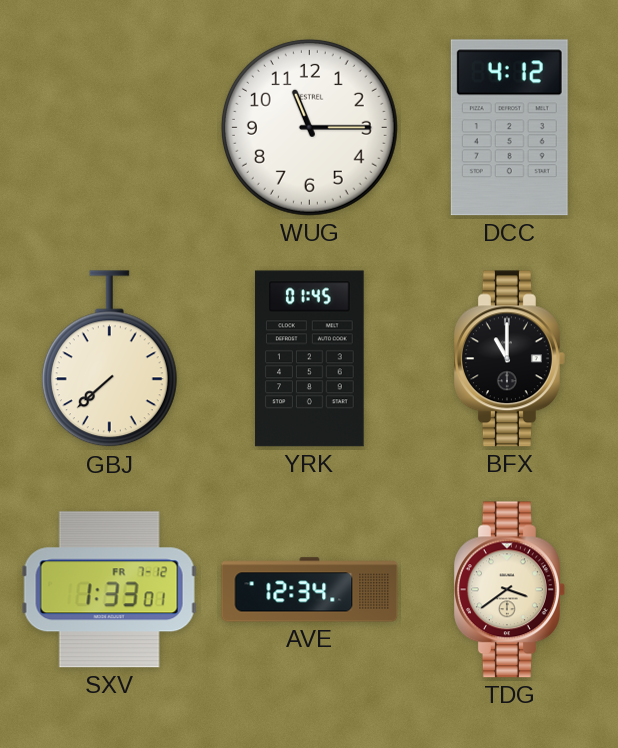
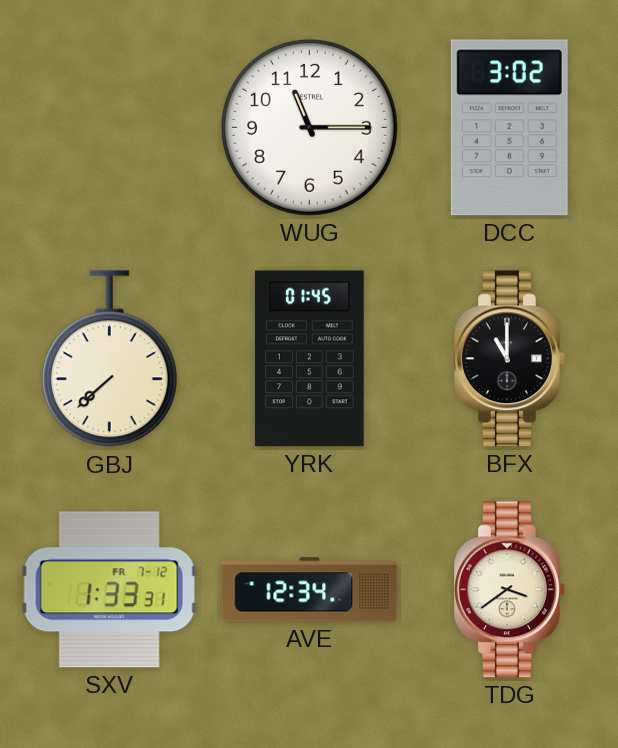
DCC: 4:12 -> 3:02
SXV: 1:33:01 -> 1:33:31
